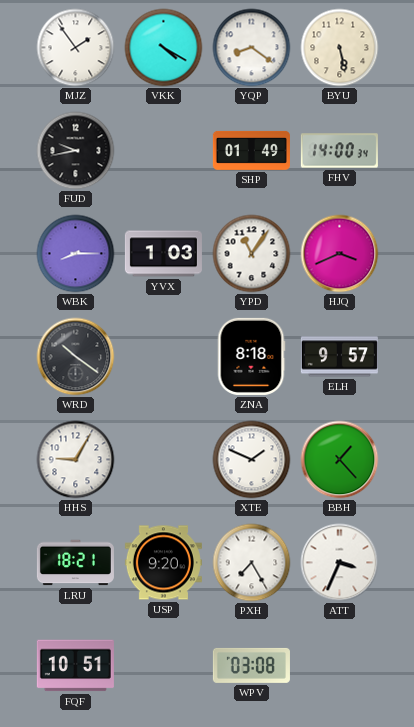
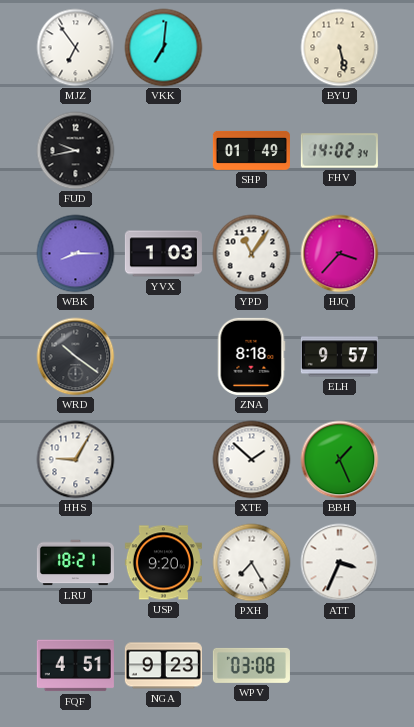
MJZ: 1:54 -> 6:54
VKK: 4:20 -> 7:01
YQP: 8:21 -> none
FHV: 14:00 -> 14:02
HJQ: 3:41 -> 3:37
XTE: 1:49 -> 1:52
BBH: 1:23 -> 1:26
FQF: 10:51 -> 4:51
NGA: none -> 9:23
